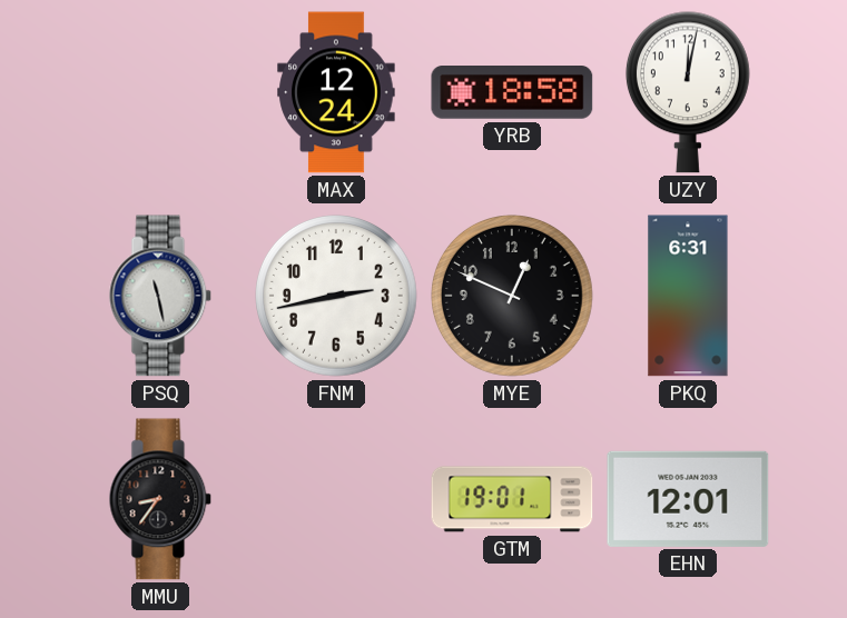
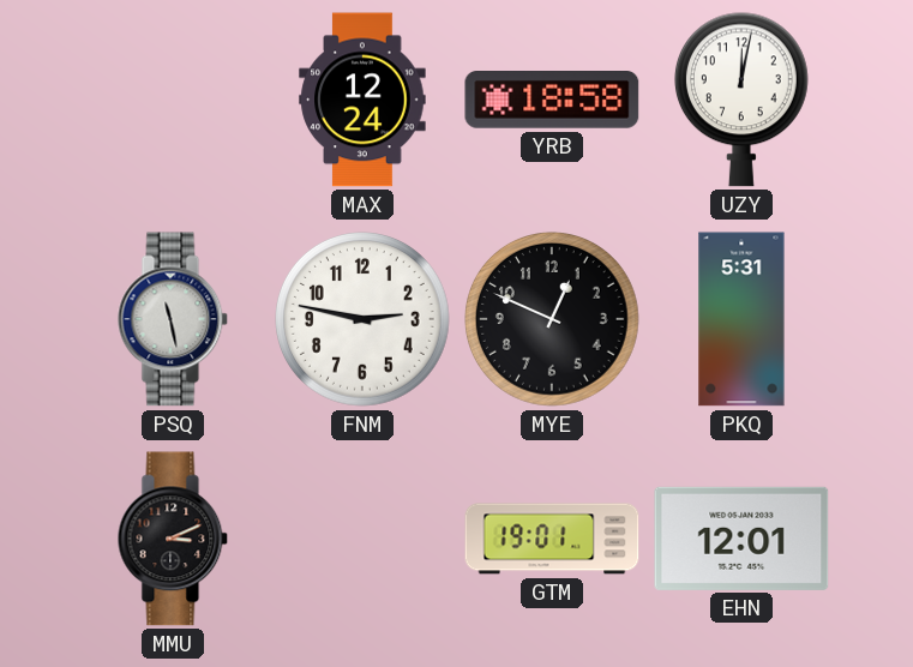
FNM: 2:43 -> 2:47
PKQ: 6:31 -> 5:31
MMU: 8:36 -> 3:11
